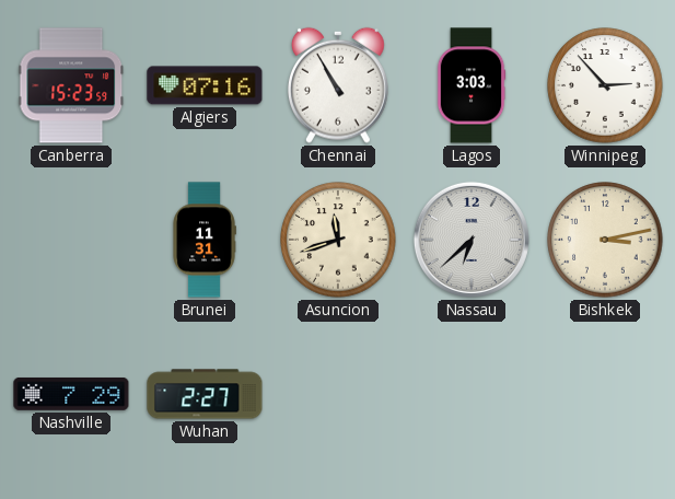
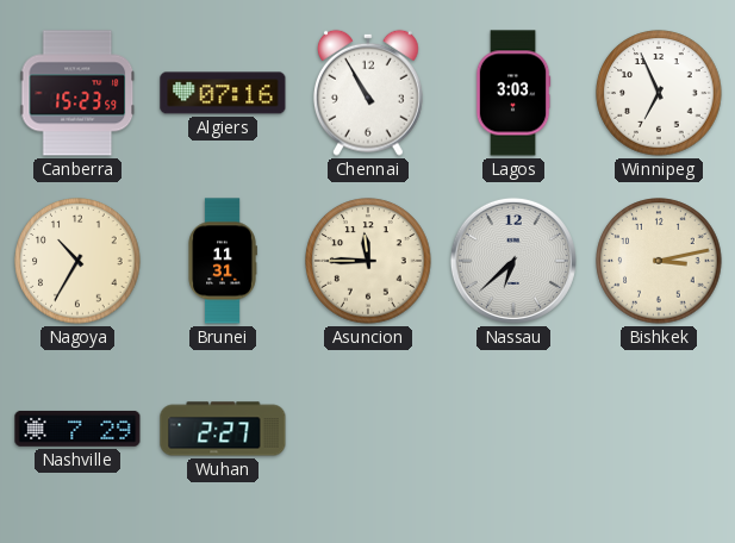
Winnipeg: 2:53 -> 6:56
Nagoya: none -> 10:35
Asuncion: 11:42 -> 11:45
